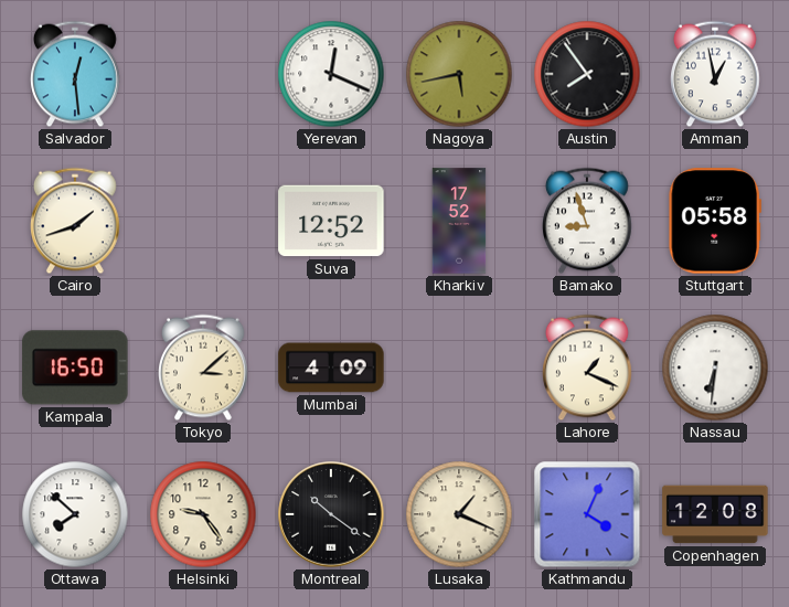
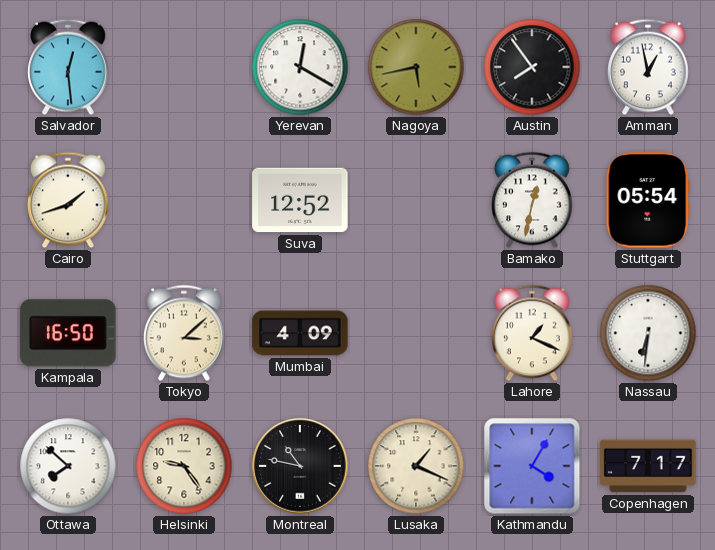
Yerevan: 12:19 -> 12:20
Kharkiv: 17:52 -> none
Bamako: 8:57 -> 12:32
Stuttgart: 05:58 -> 05:54
Montreal: 10:21 -> 10:47
Kathmandu: 4:04 -> 4:05
Copenhagen: 12:08 -> 7:17
